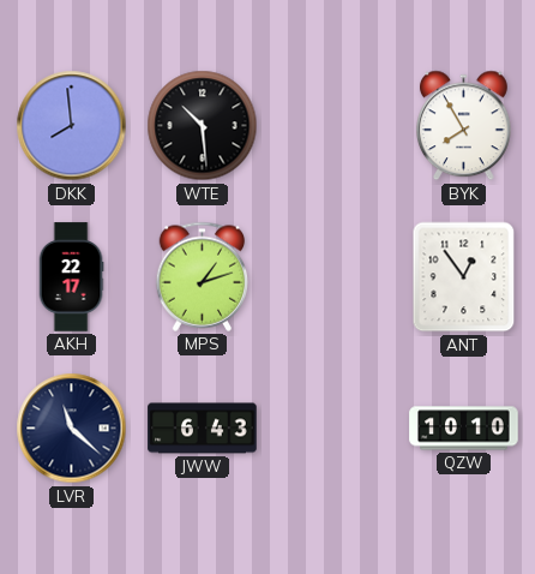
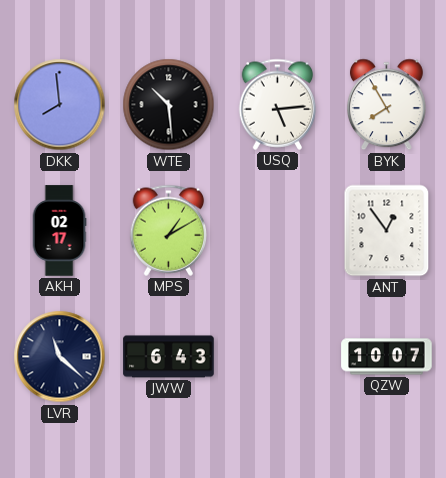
USQ: none -> 5:14
AKH: 22:17 -> 02:17
MPS: 1:12 -> 1:10
QZW: 10:10 -> 10:07
